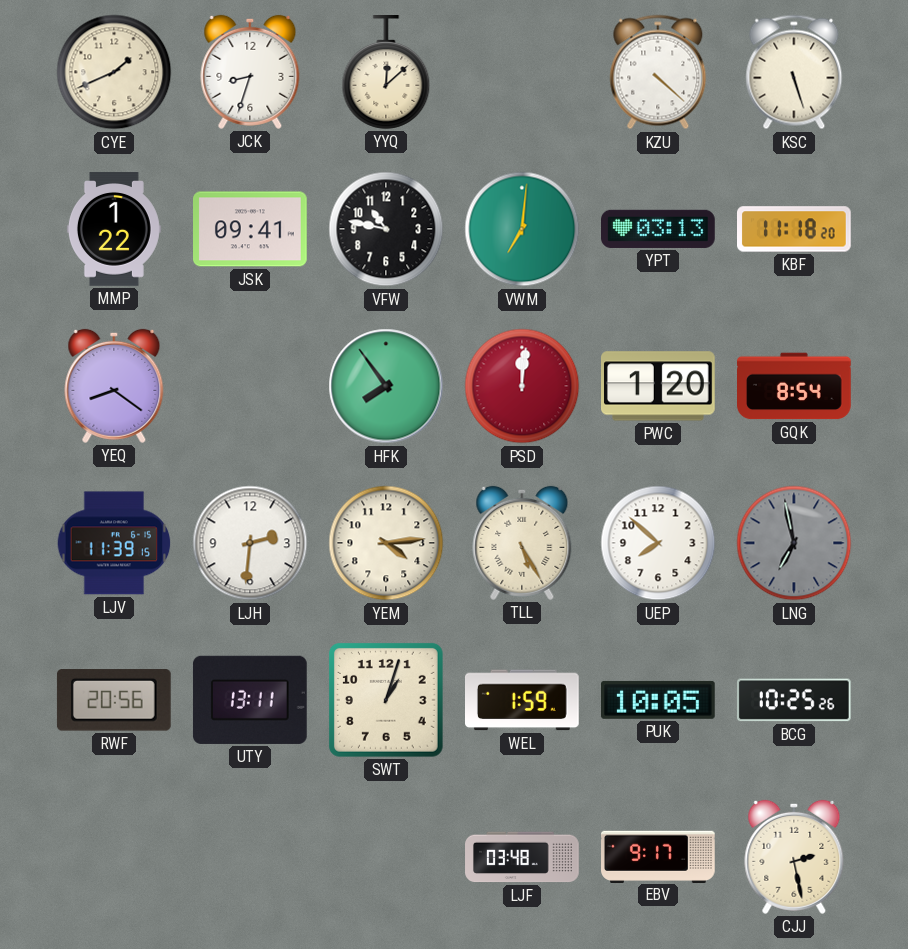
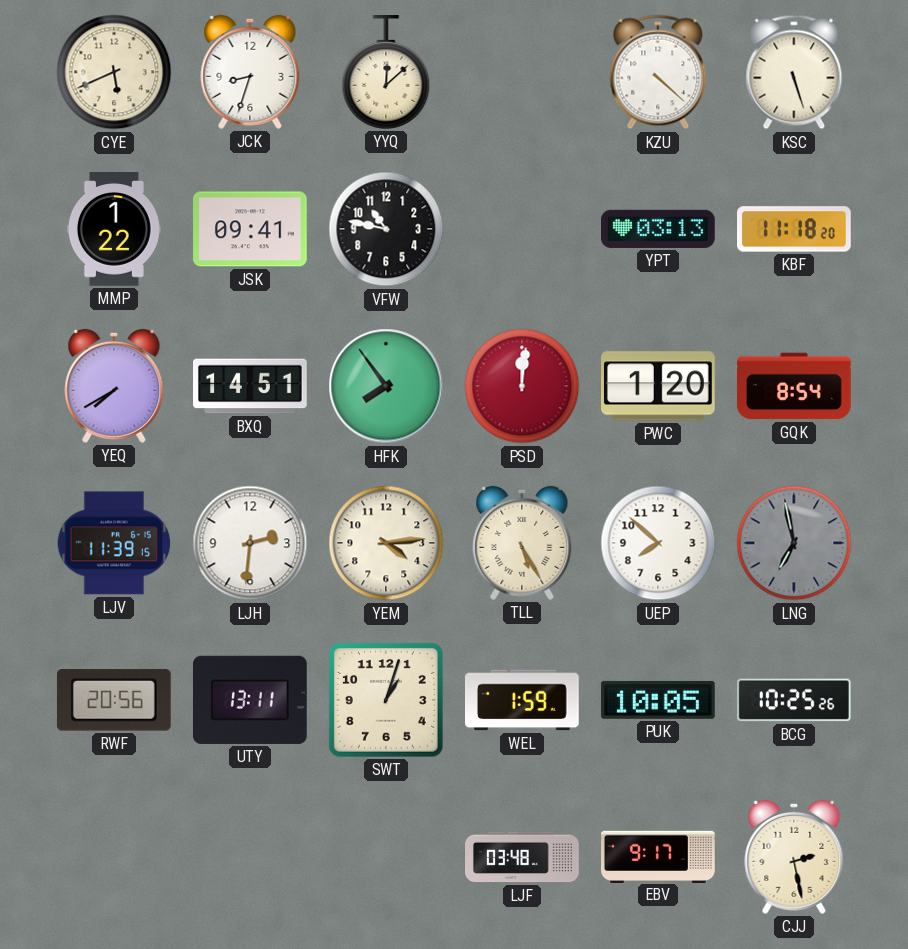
CYE: 1:41 -> 5:41
VWM: 7:01 -> none
YEQ: 8:21 -> 7:40
BXQ: none -> 14:51
